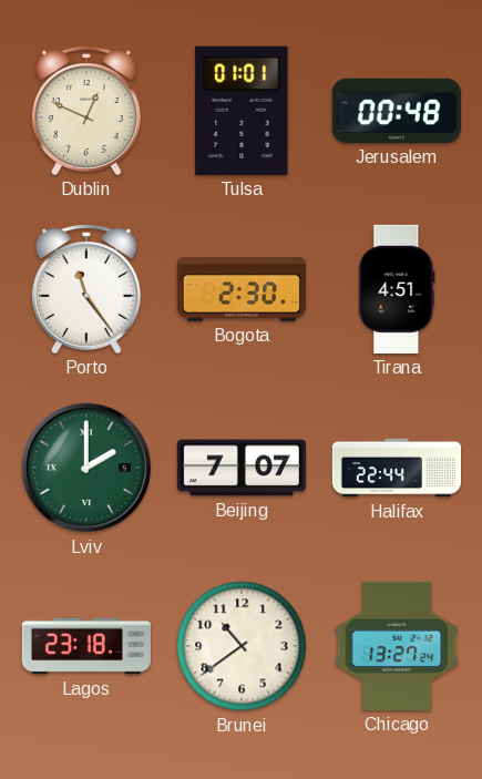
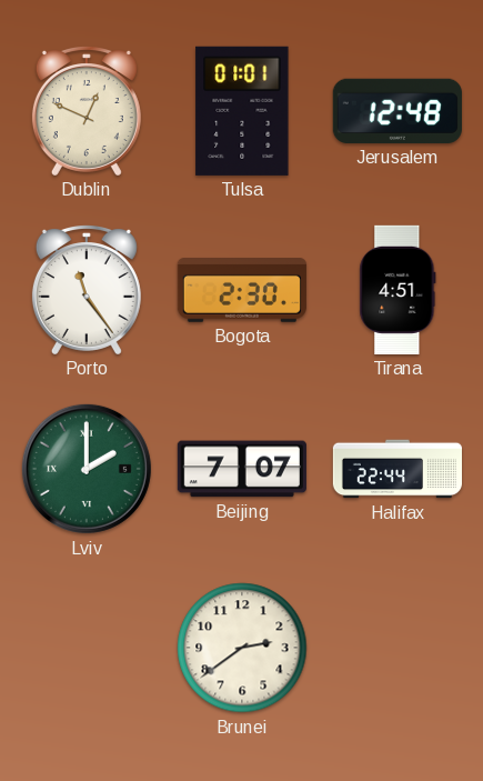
Jerusalem: 00:48 -> 12:48
Lagos: 23:18 -> none
Brunei: 10:39 -> 2:39
Chicago: 13:27 -> none
